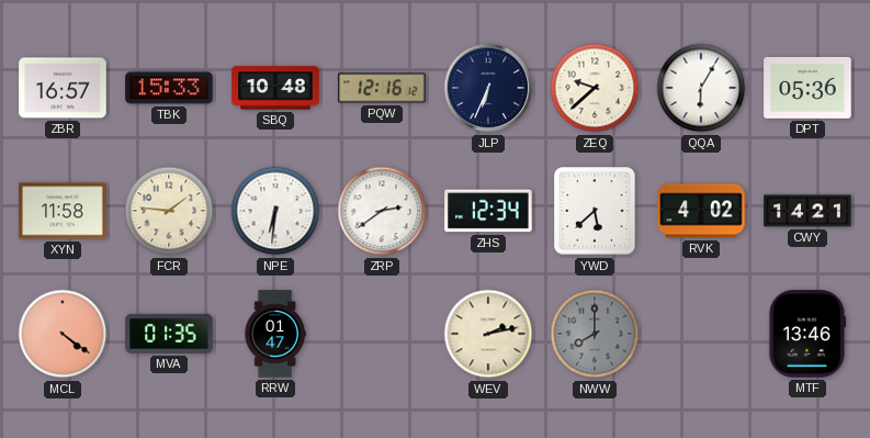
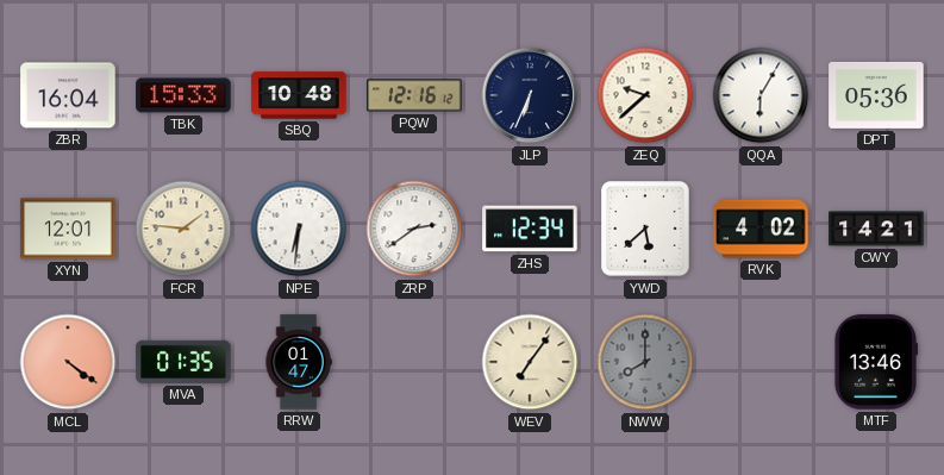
ZBR: 16:57 -> 16:04
XYN: 11:58 -> 12:01
WEV: 2:13 -> 7:06
